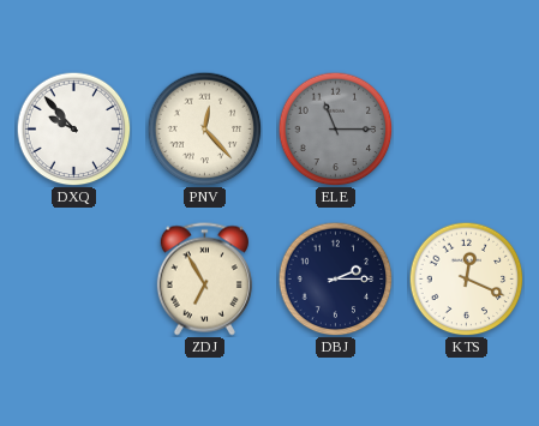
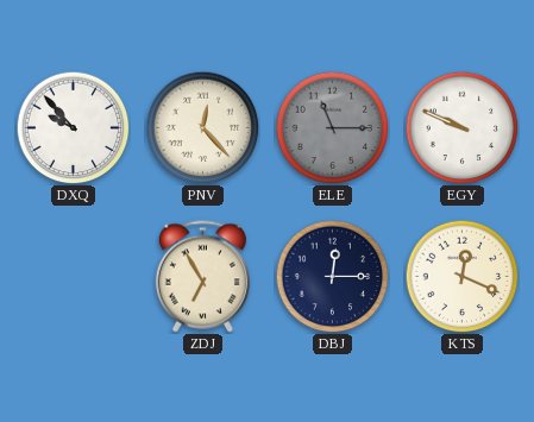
EGY: none -> 9:49
DBJ: 2:15 -> 12:15
